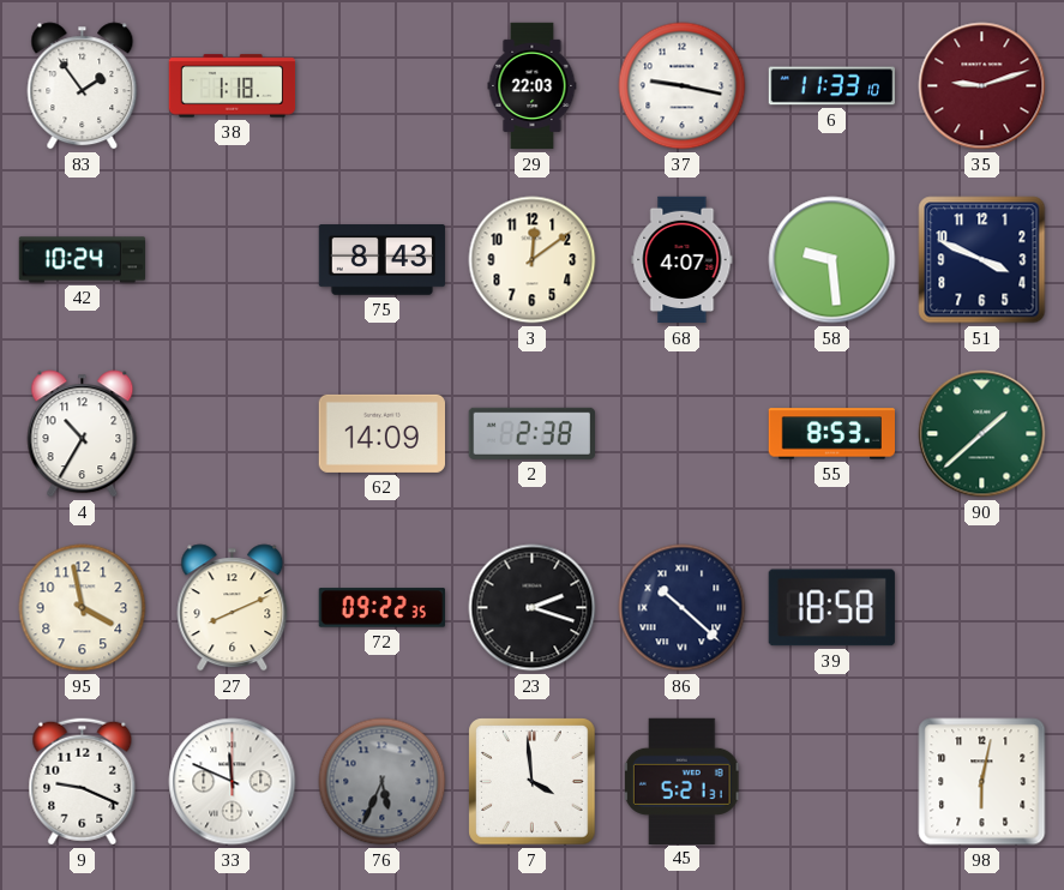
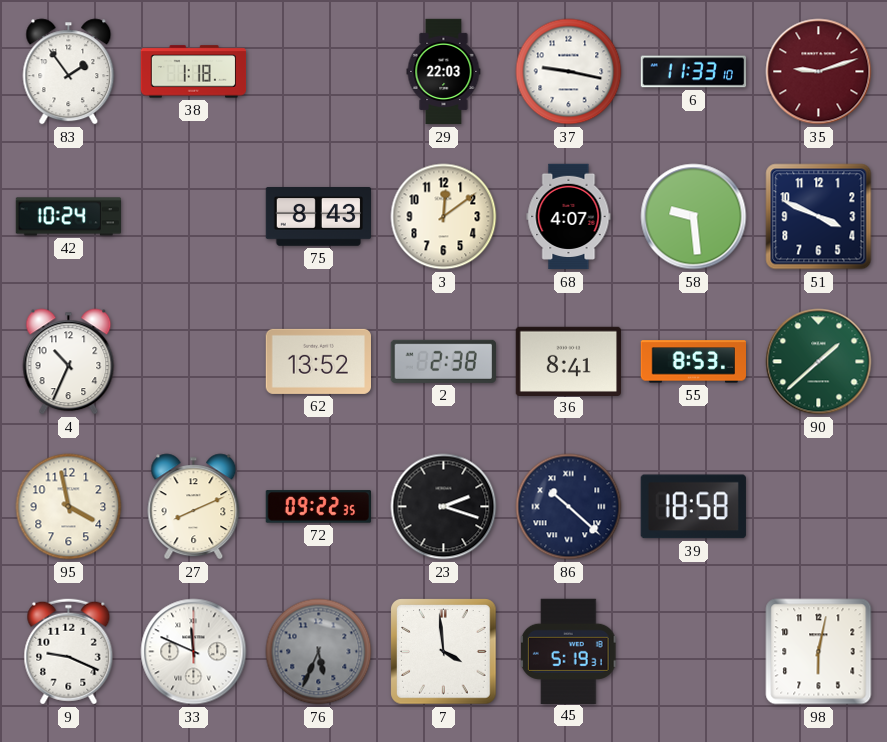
4: 10:35 -> 10:34
62: 14:09 -> 13:52
36: none -> 8:41
45: 5:21 -> 5:19
